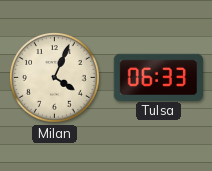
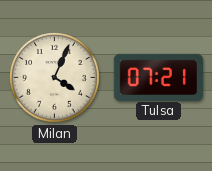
Tulsa: 06:33 -> 07:21
